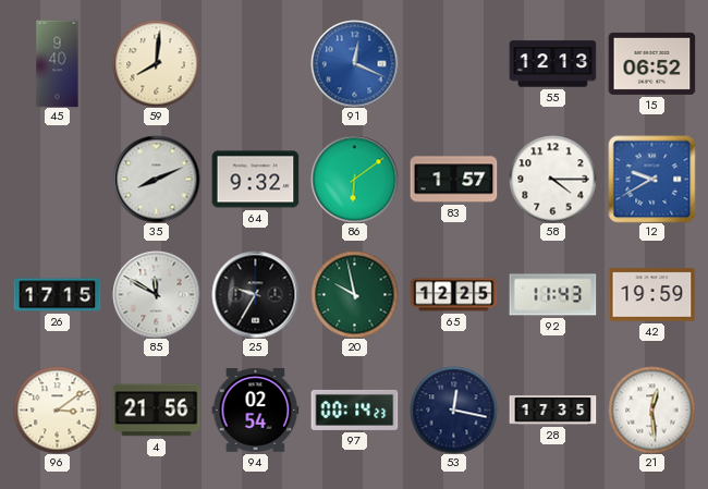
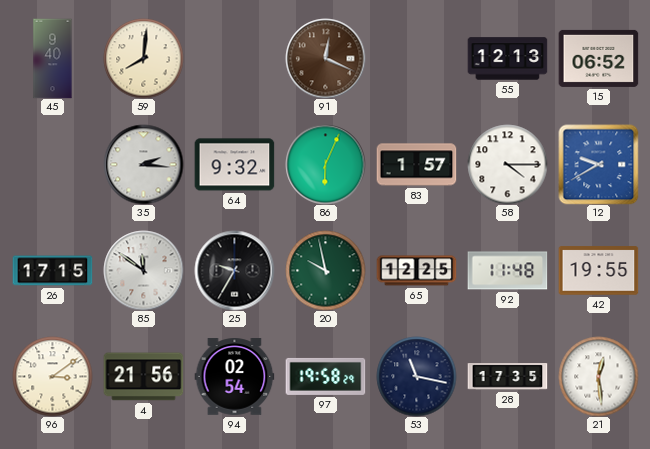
91 dial: blue -> brown
35: 8:11 -> 2:16
86: 6:09 -> 6:04
85: 11:50 -> 11:51
92: 11:43 -> 11:48
42: 19:59 -> 19:55
97: 00:14 -> 19:58
53: 12:17 -> 11:17
